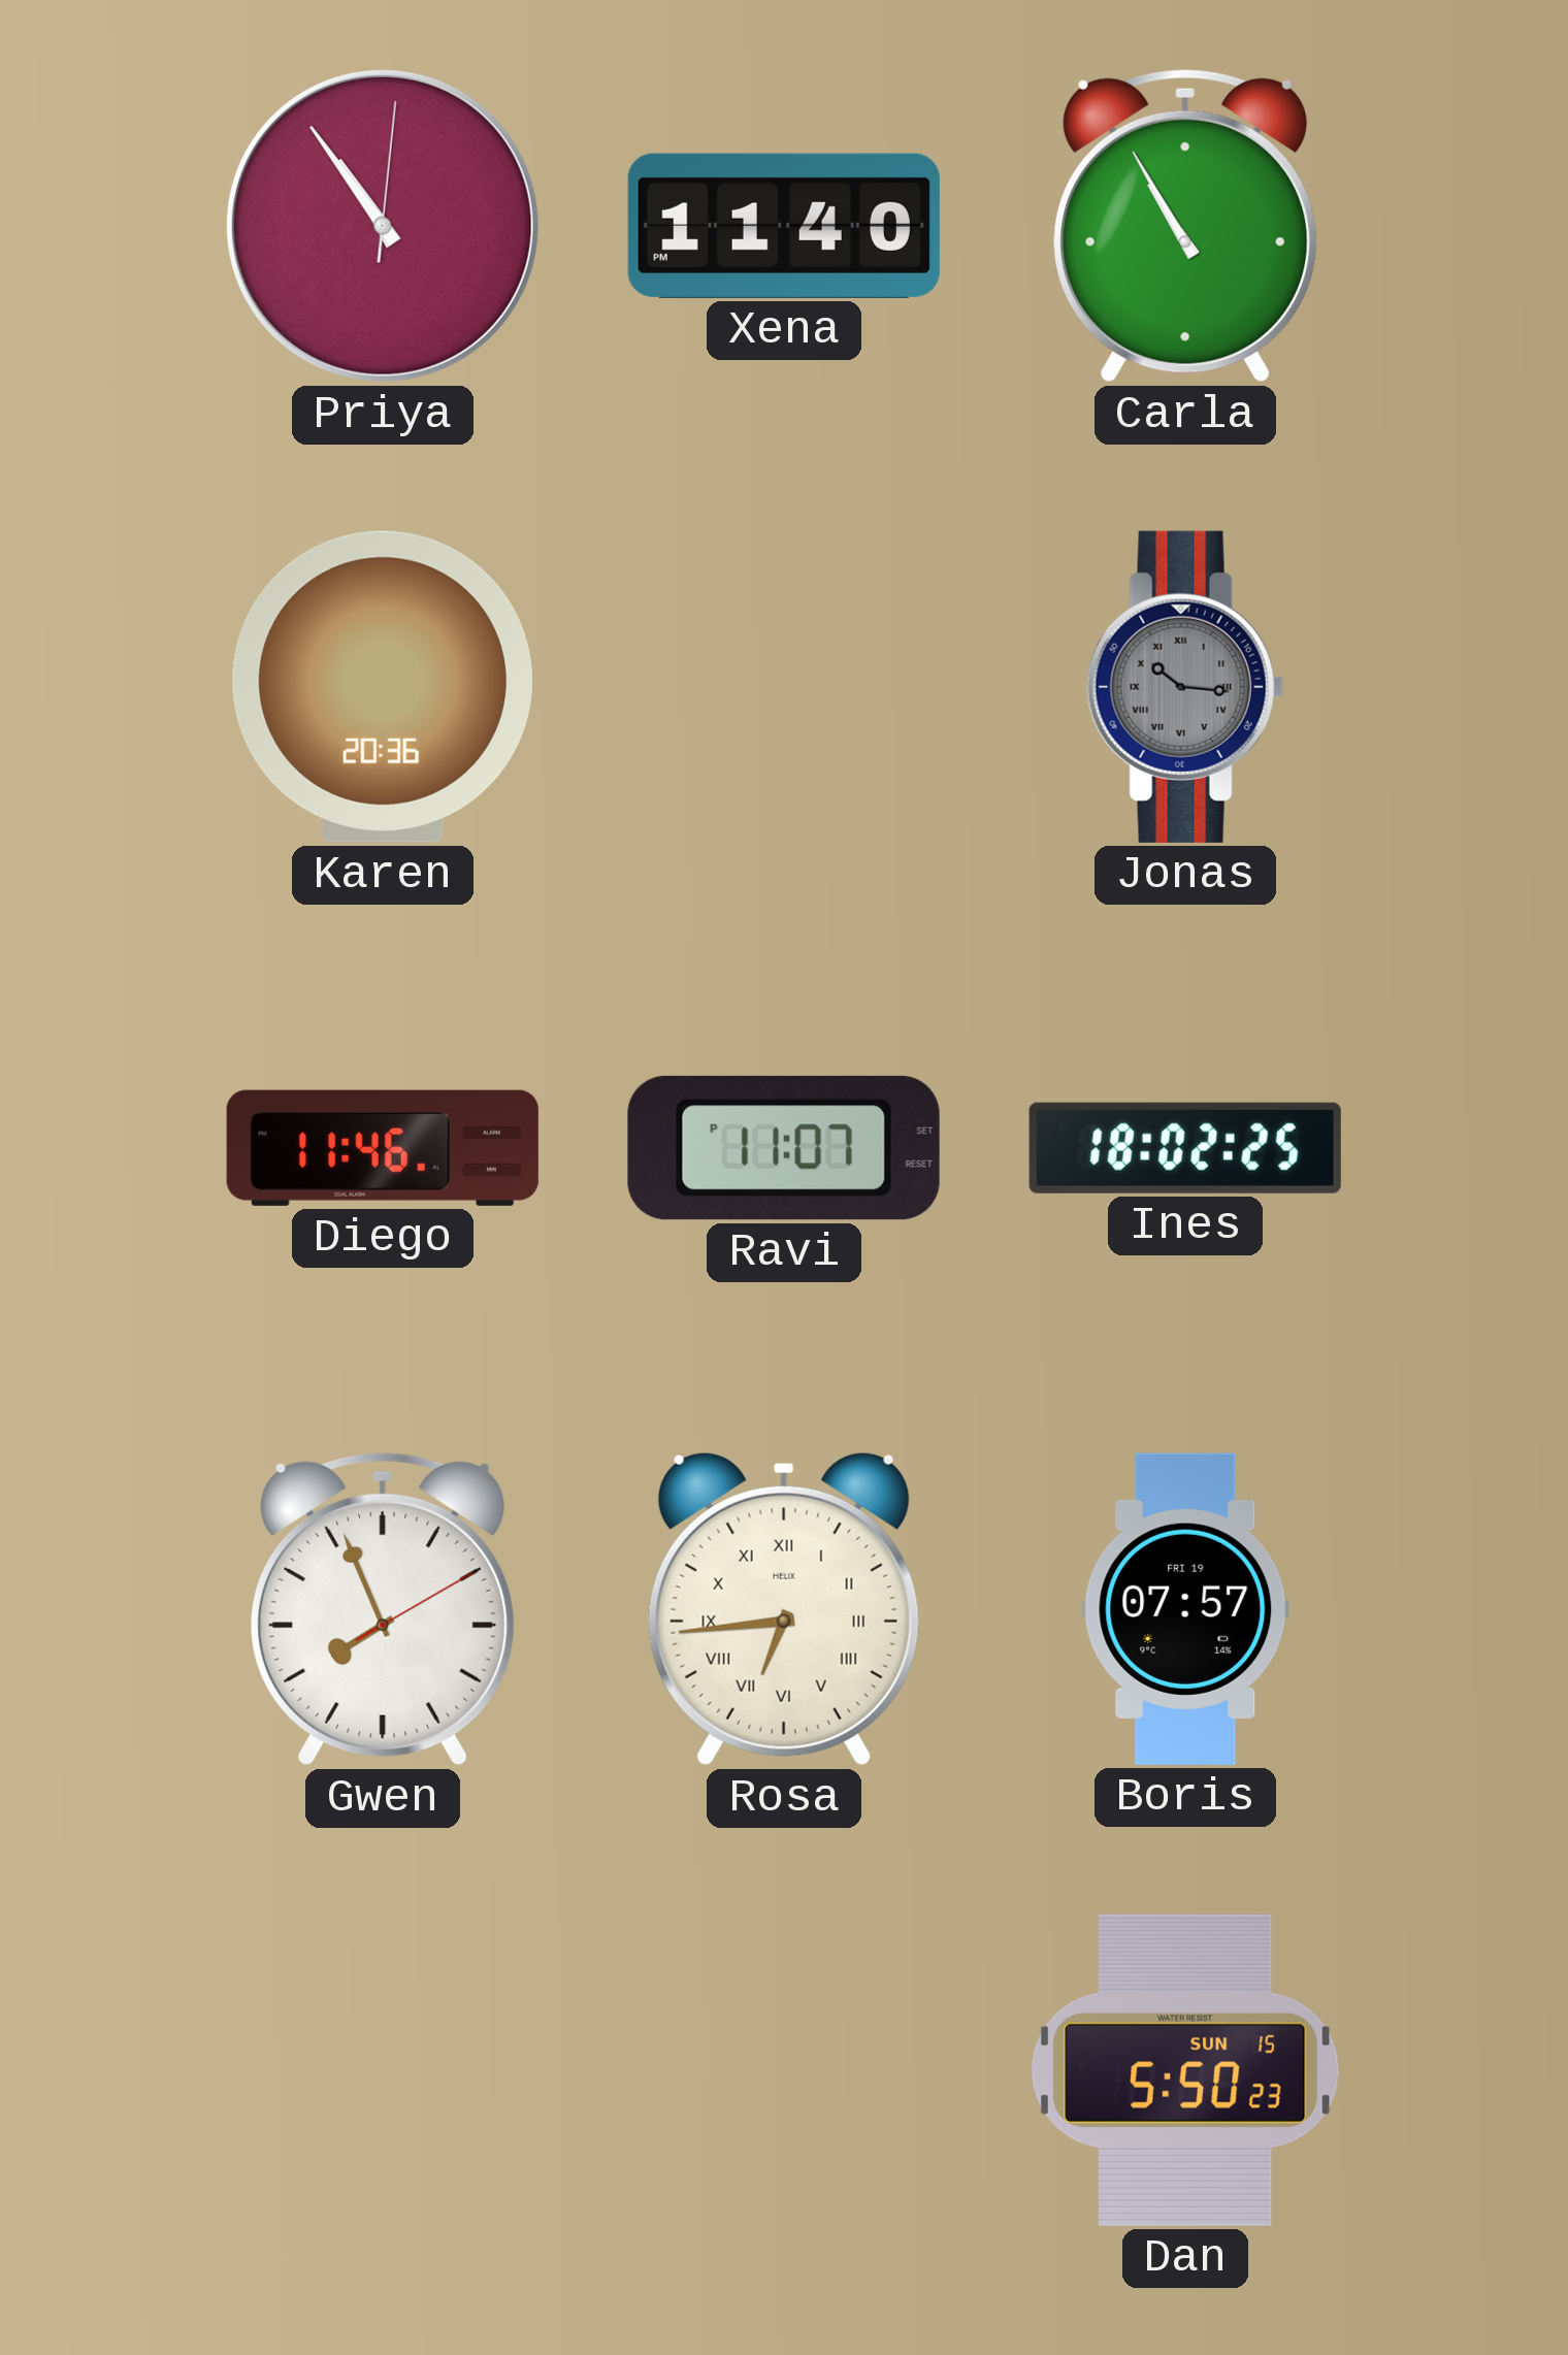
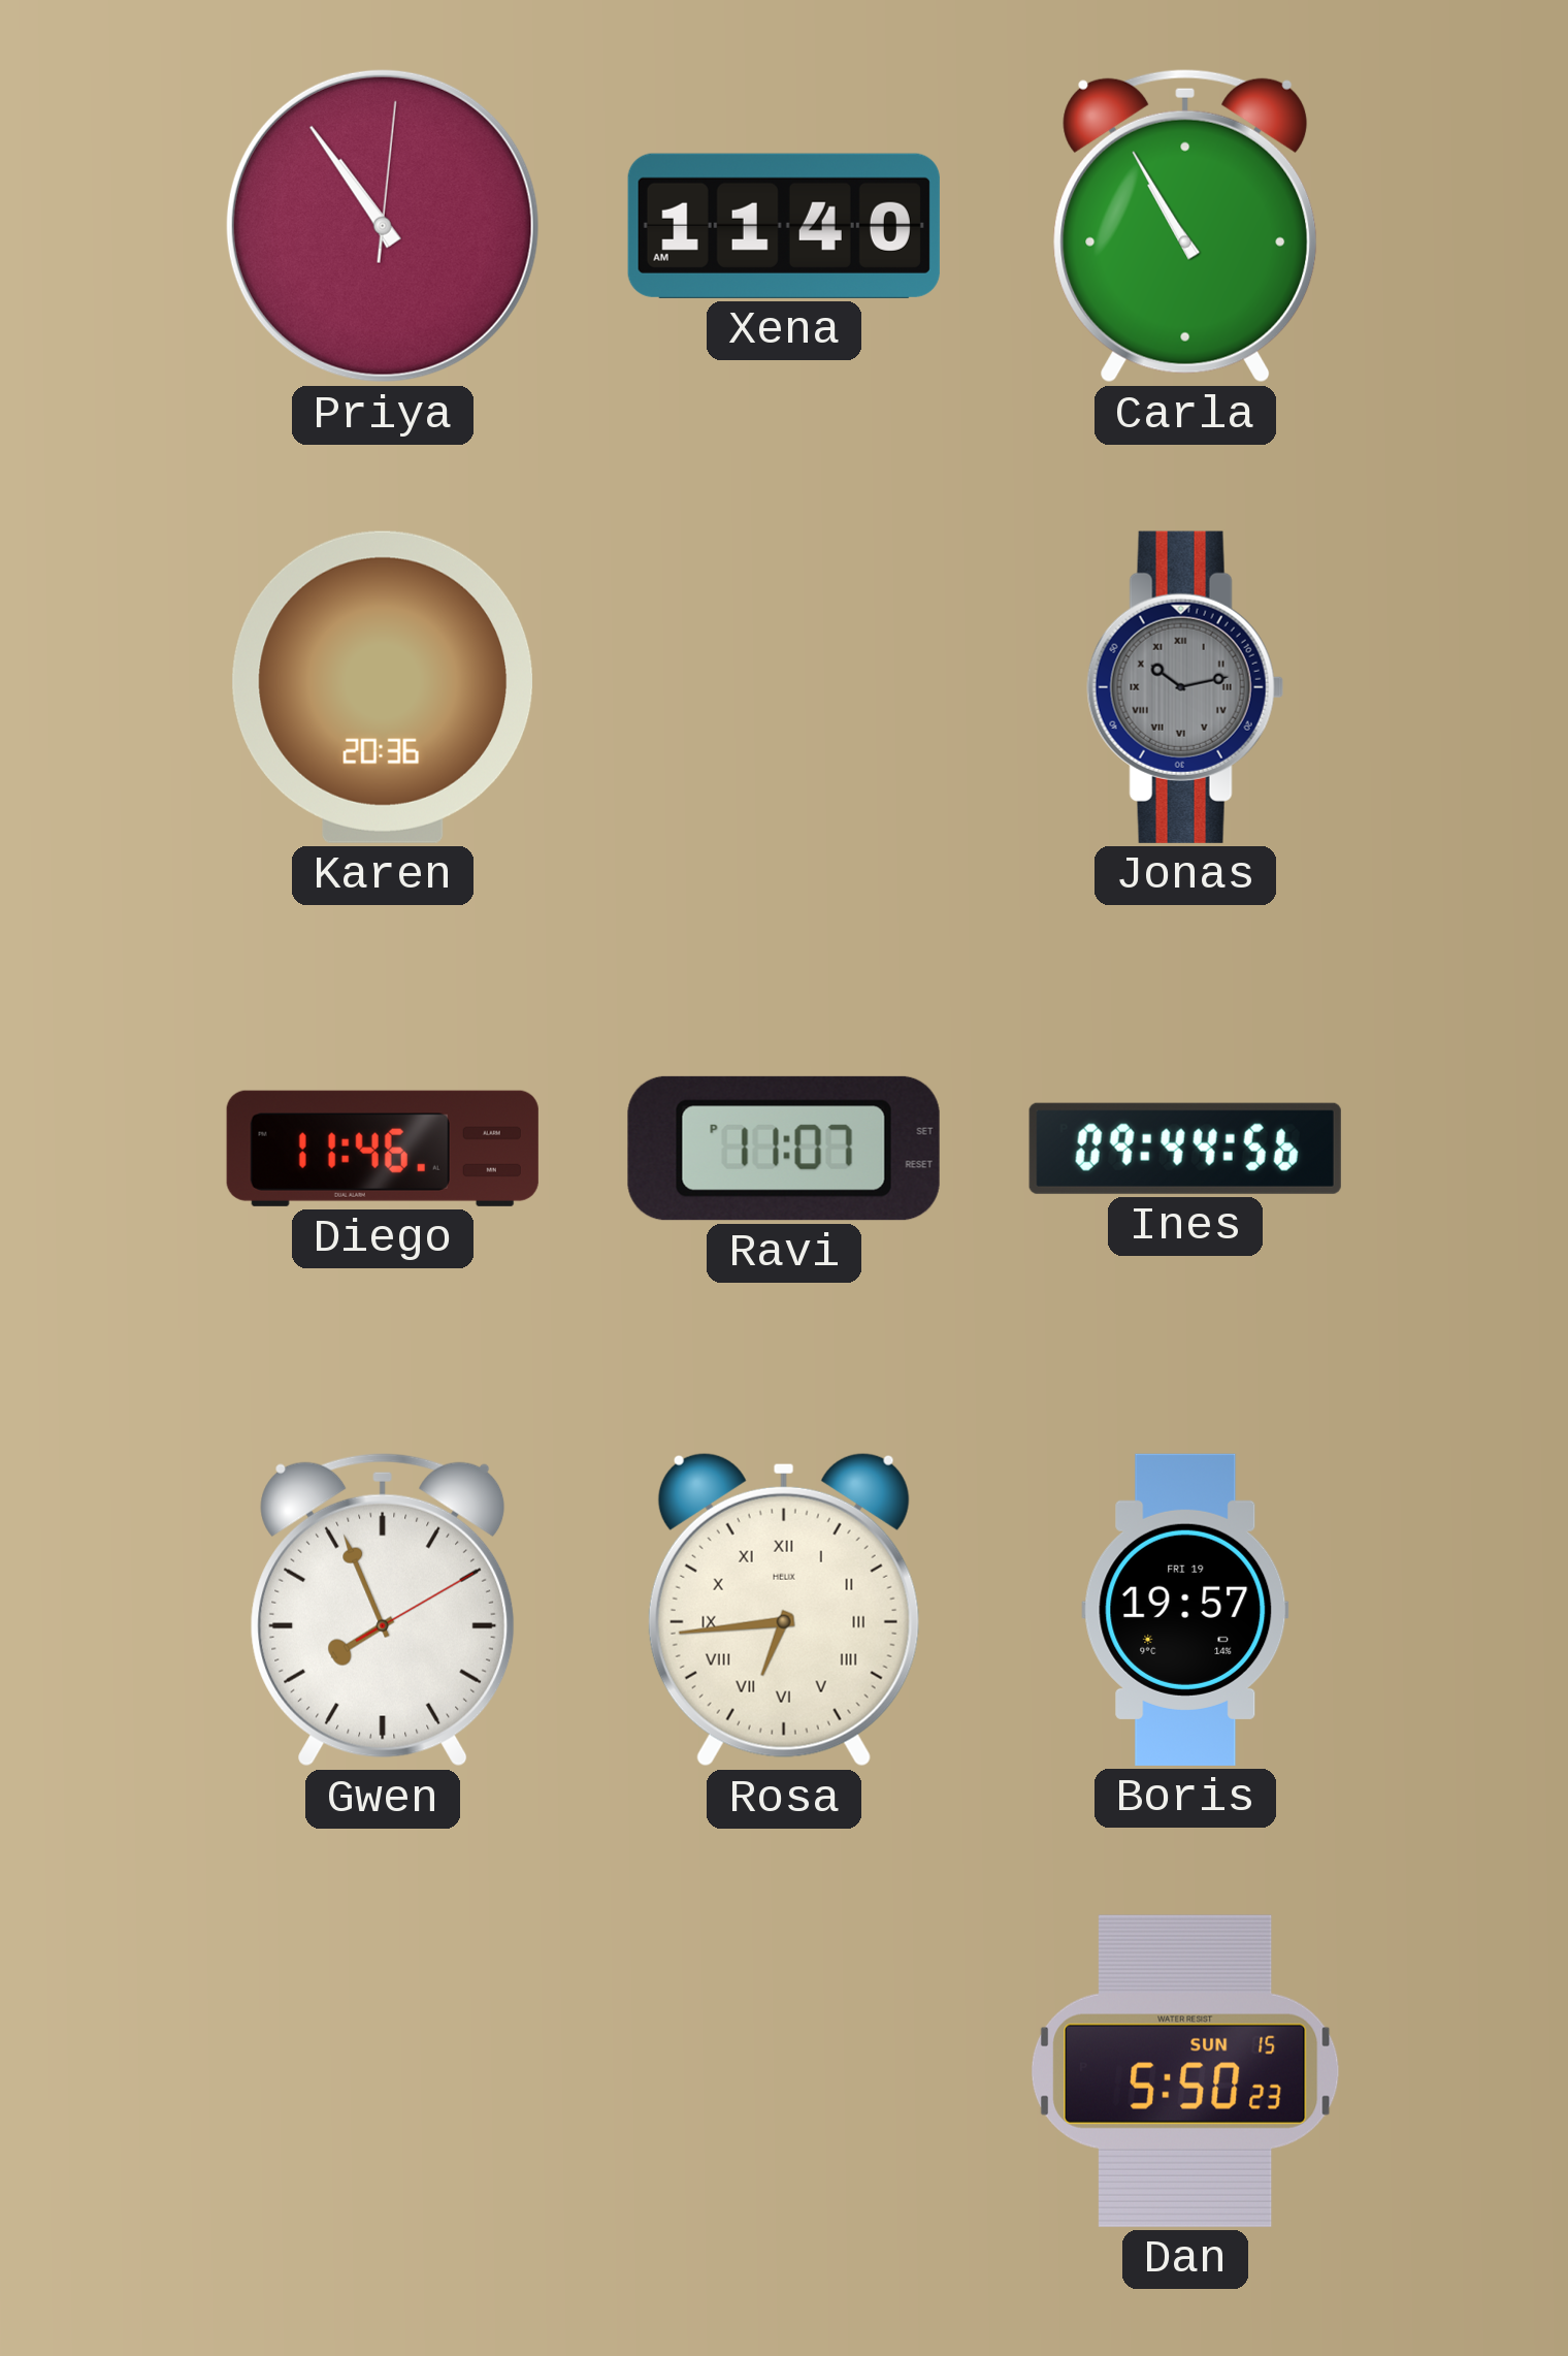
Xena: 11:40 PM -> 11:40 AM
Jonas: 10:16 -> 10:13
Ines: 18:02 -> 09:44
Boris: 07:57 -> 19:57
